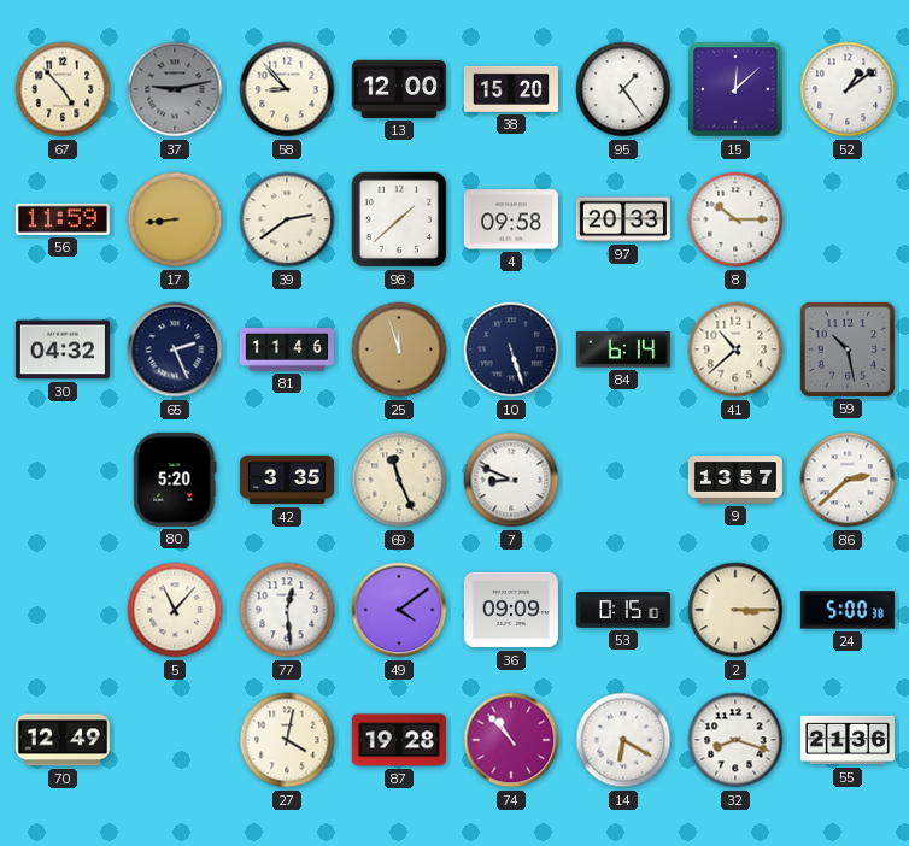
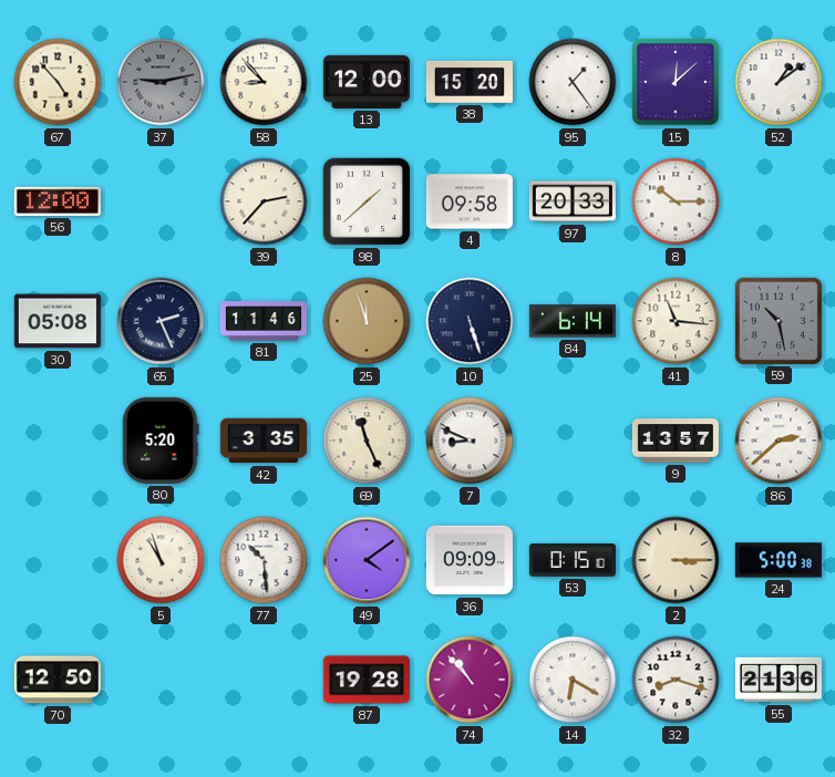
56: 11:59 -> 12:00
17: 8:44 -> none
39: 2:39 -> 2:37
30: 04:32 -> 05:08
41: 10:38 -> 11:16
5: 11:07 -> 10:57
77: 12:29 -> 10:29
70: 12:49 -> 12:50
27: 4:02 -> none
